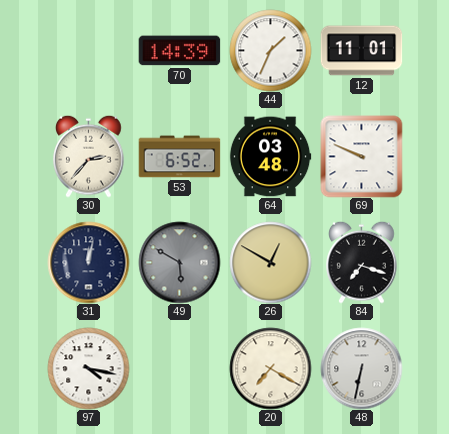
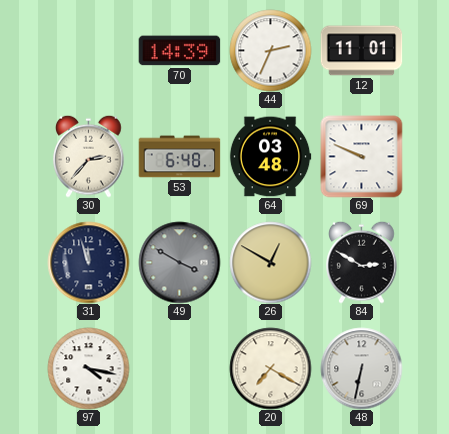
44: 1:34 -> 2:34
53: 6:52 -> 6:48
31: 12:02 -> 11:57
49: 5:50 -> 3:50
84: 7:18 -> 2:50
